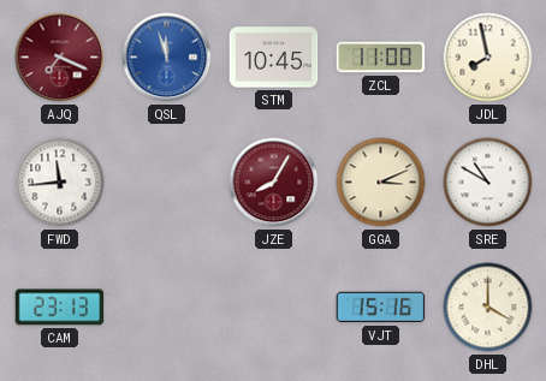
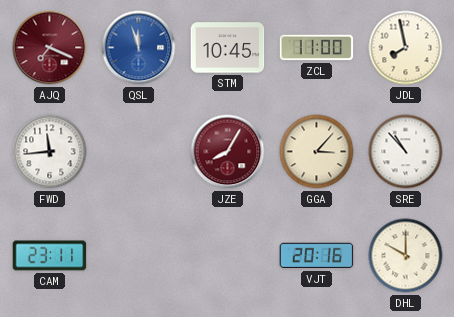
GGA: 3:11 -> 3:07
SRE: 10:50 -> 10:53
CAM: 23:13 -> 23:11
VJT: 15:16 -> 20:16
DHL: 4:00 -> 10:00
